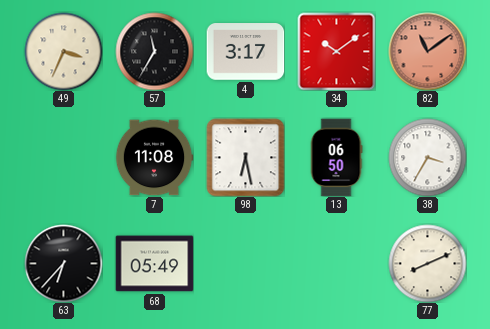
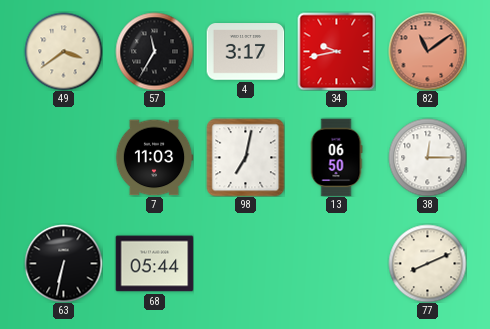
49: 3:34 -> 3:39
34: 10:09 -> 9:43
7: 11:08 -> 11:03
98: 6:28 -> 7:02
38: 3:35 -> 12:15
63: 6:37 -> 6:32
68: 05:49 -> 05:44
